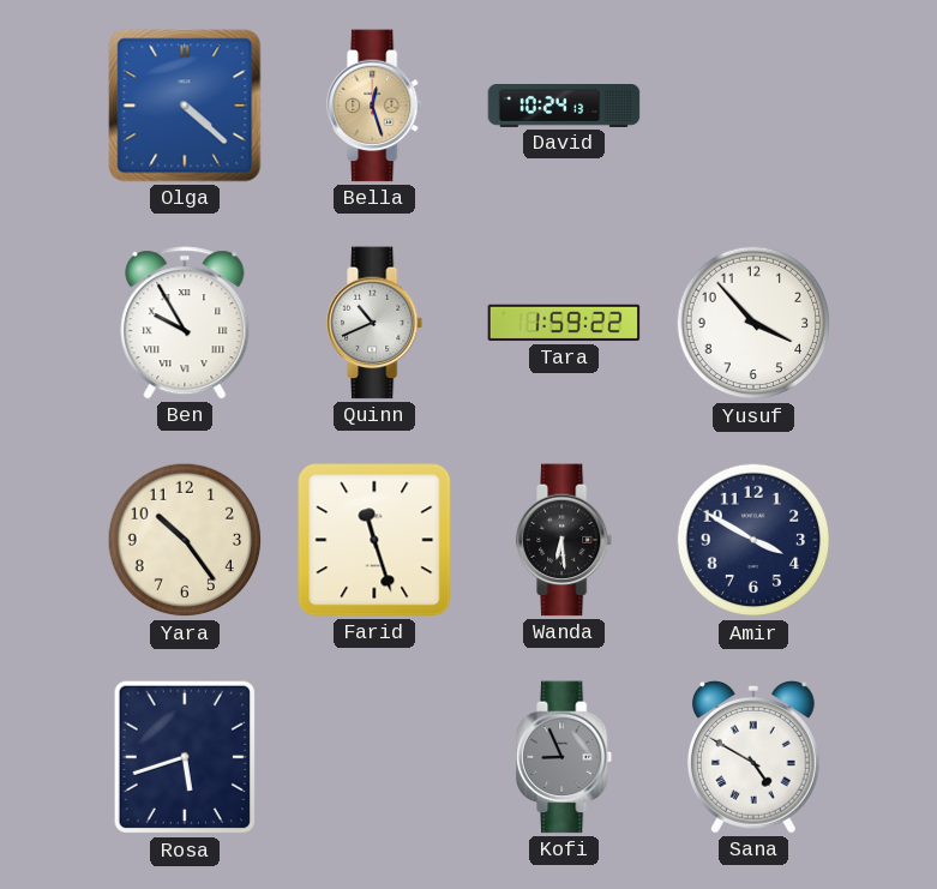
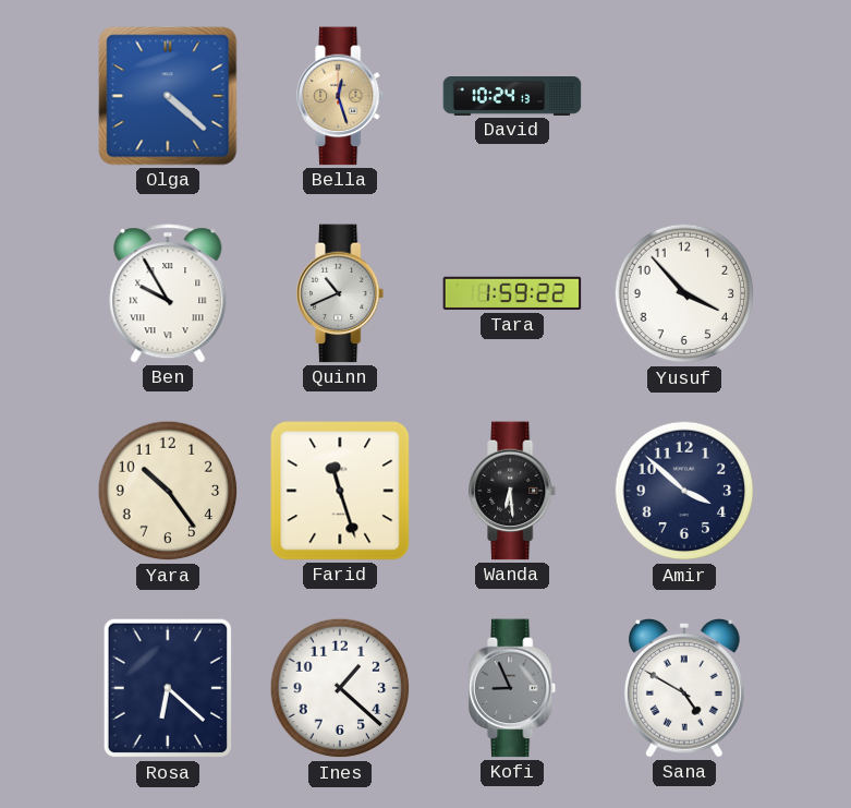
Amir: 3:50 -> 3:52
Rosa: 5:42 -> 6:22
Ines: none -> 1:22
